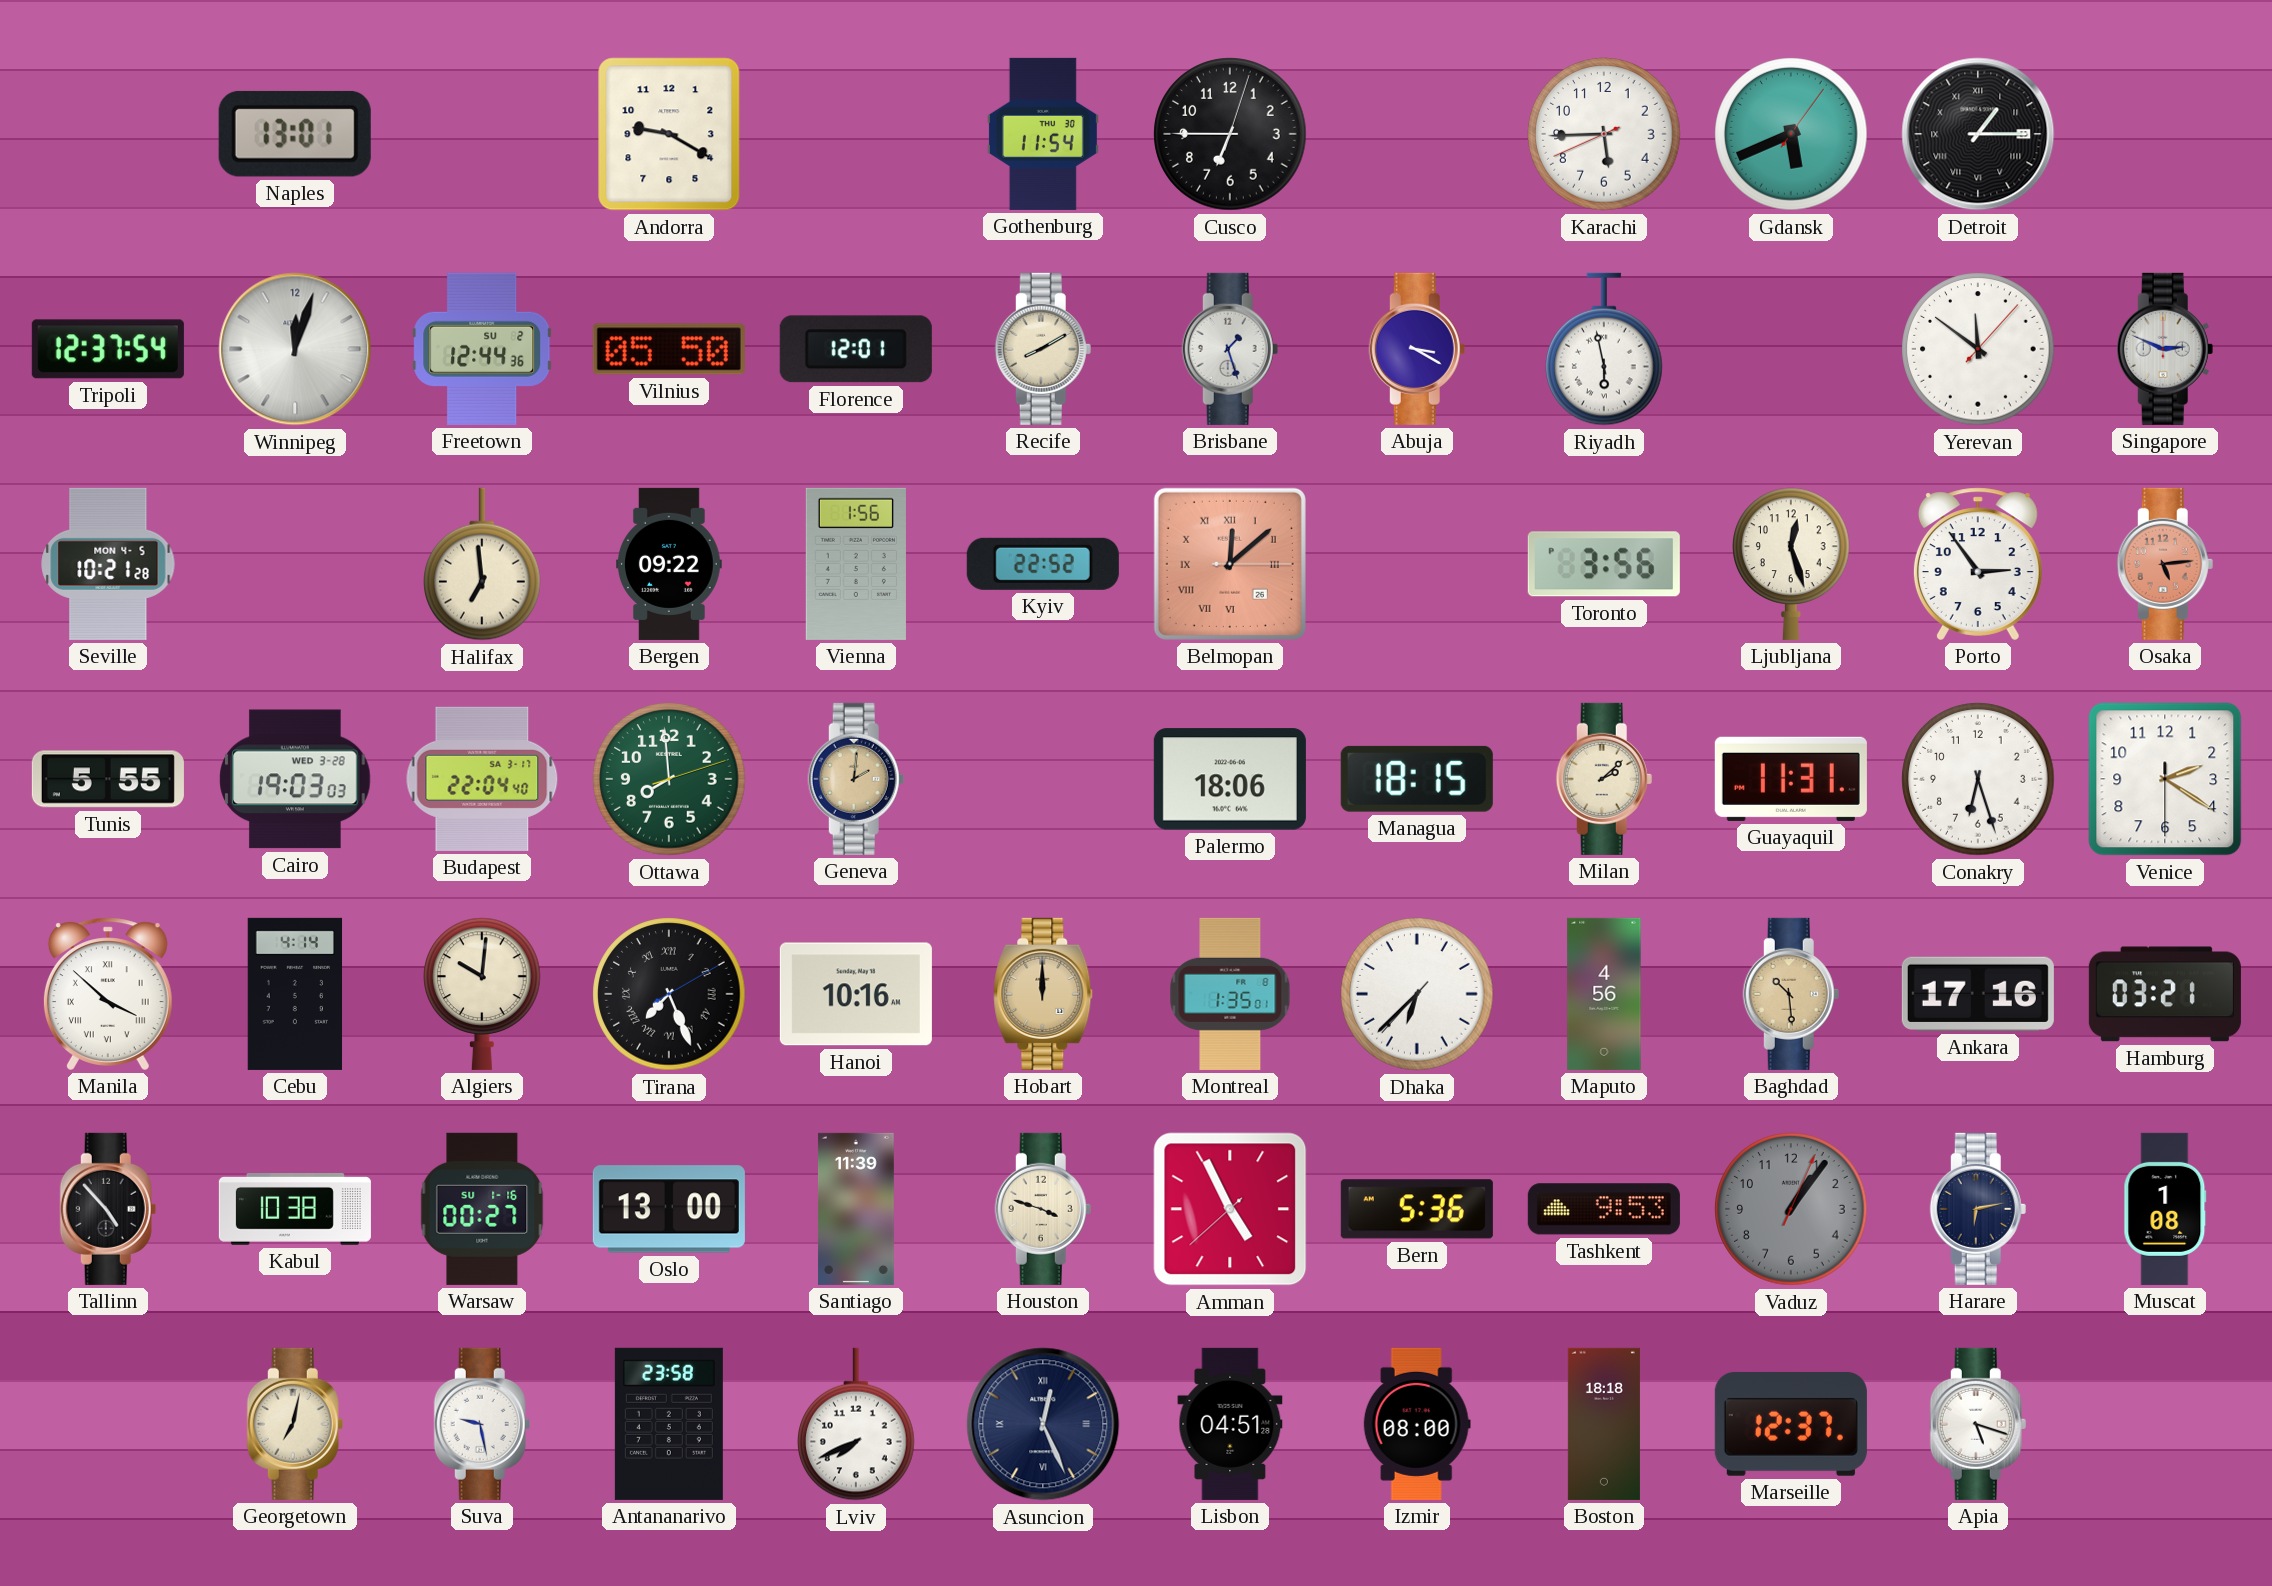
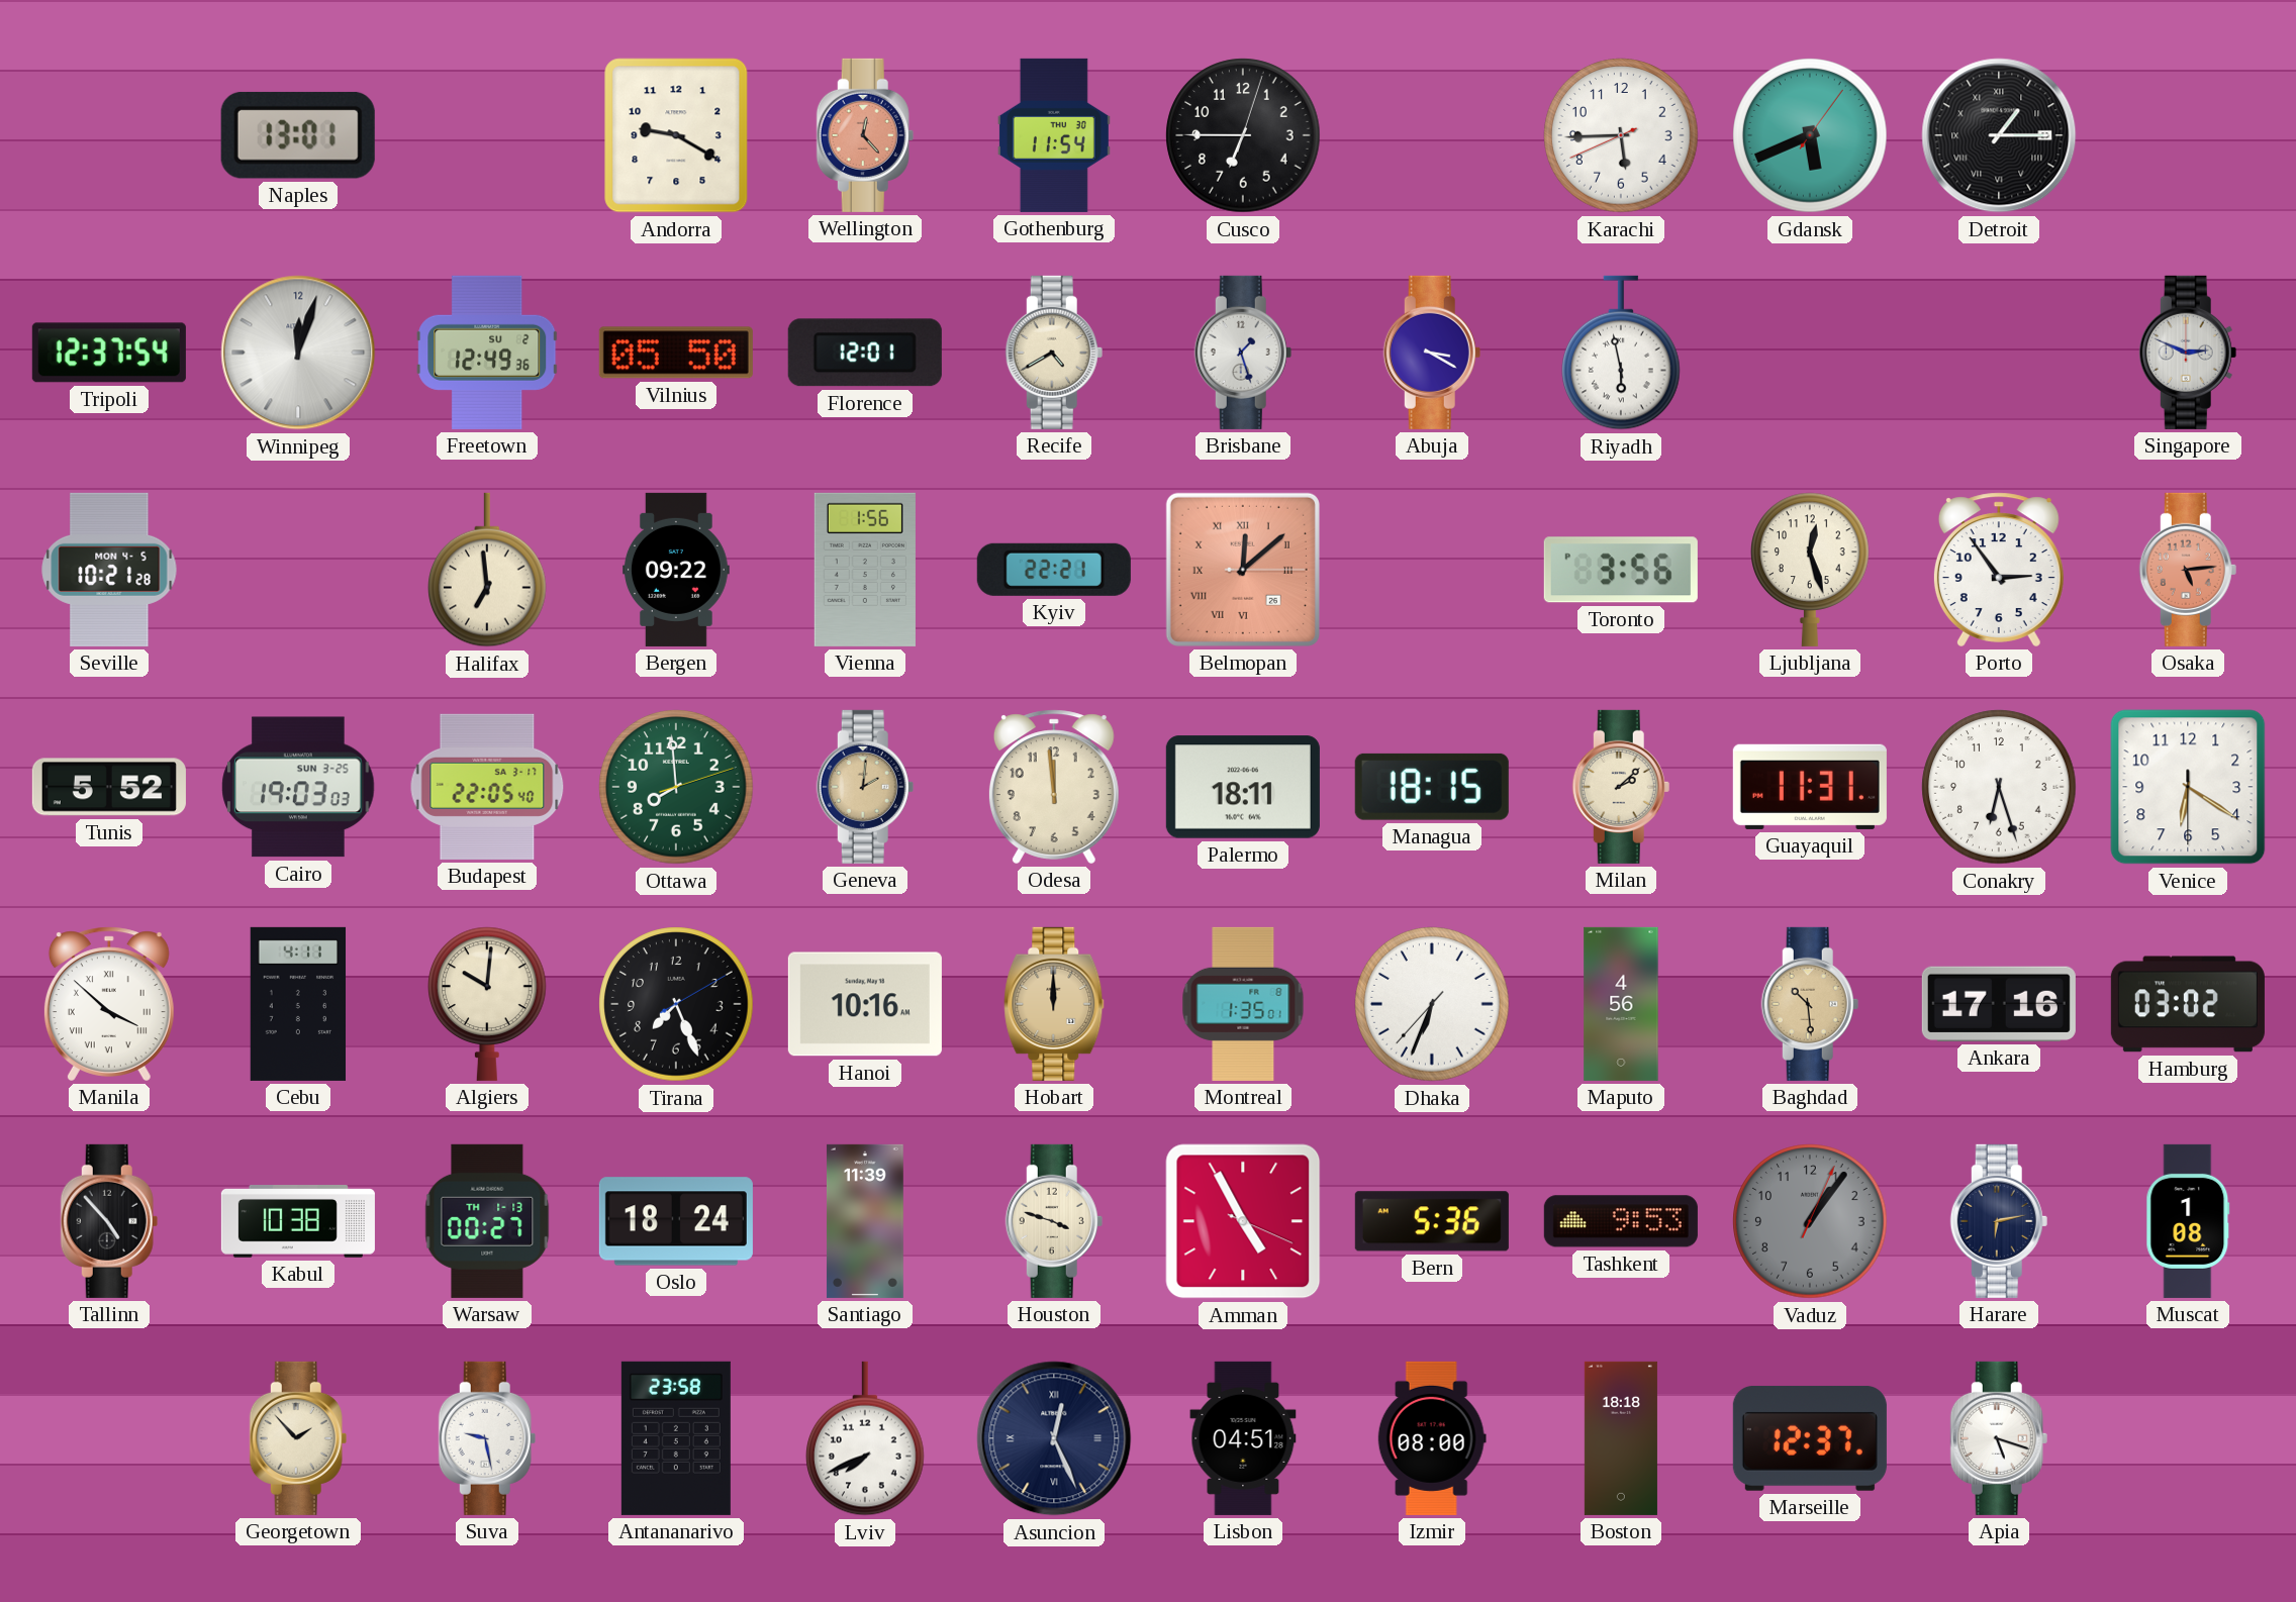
Wellington: none -> 12:23
Freetown: 12:44 -> 12:49
Recife: 8:10 -> 4:40
Yerevan: 11:51 -> none
Kyiv: 22:52 -> 22:21
Tunis: 5:55 -> 5:52
Cairo date: WED 3-28 -> SUN 3-25
Budapest: 22:04 -> 22:05
Odesa: none -> 11:59
Palermo: 18:06 -> 18:11
Venice: 2:20 -> 6:20
Cebu: 4:14 -> 4:11
Tirana numerals: Roman -> Arabic
Dhaka: 6:37 -> 6:33
Hamburg: 03:21 -> 03:02
Warsaw date: SU 1-16 -> TH 1-13
Oslo: 13:00 -> 18:24
Amman: 4:55:38 -> 4:55:19
Georgetown: 7:02 -> 1:53
